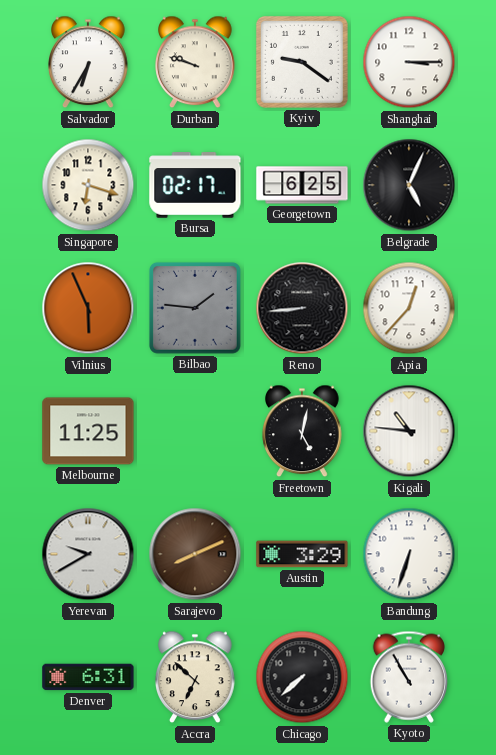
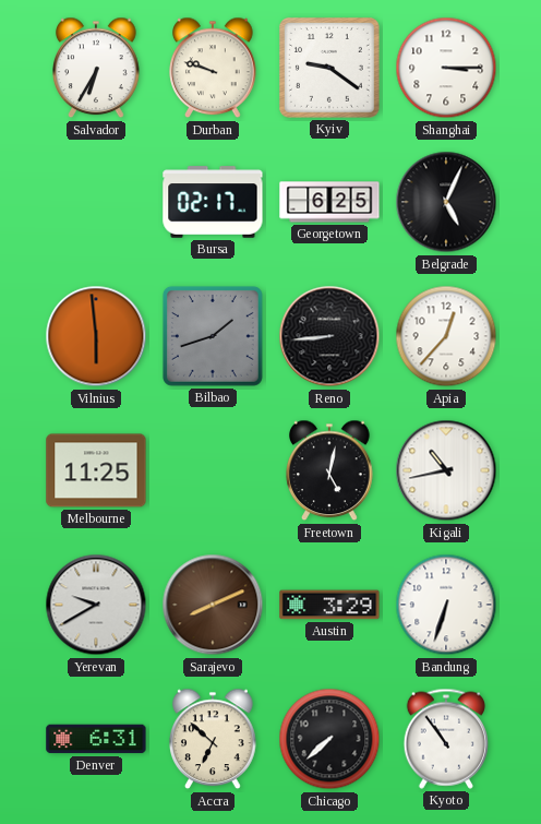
Singapore: 6:18 -> none
Vilnius: 5:56 -> 5:59
Bilbao: 1:46 -> 1:42
Kigali: 10:46 -> 10:43
Kyoto: 10:55 -> 10:54
